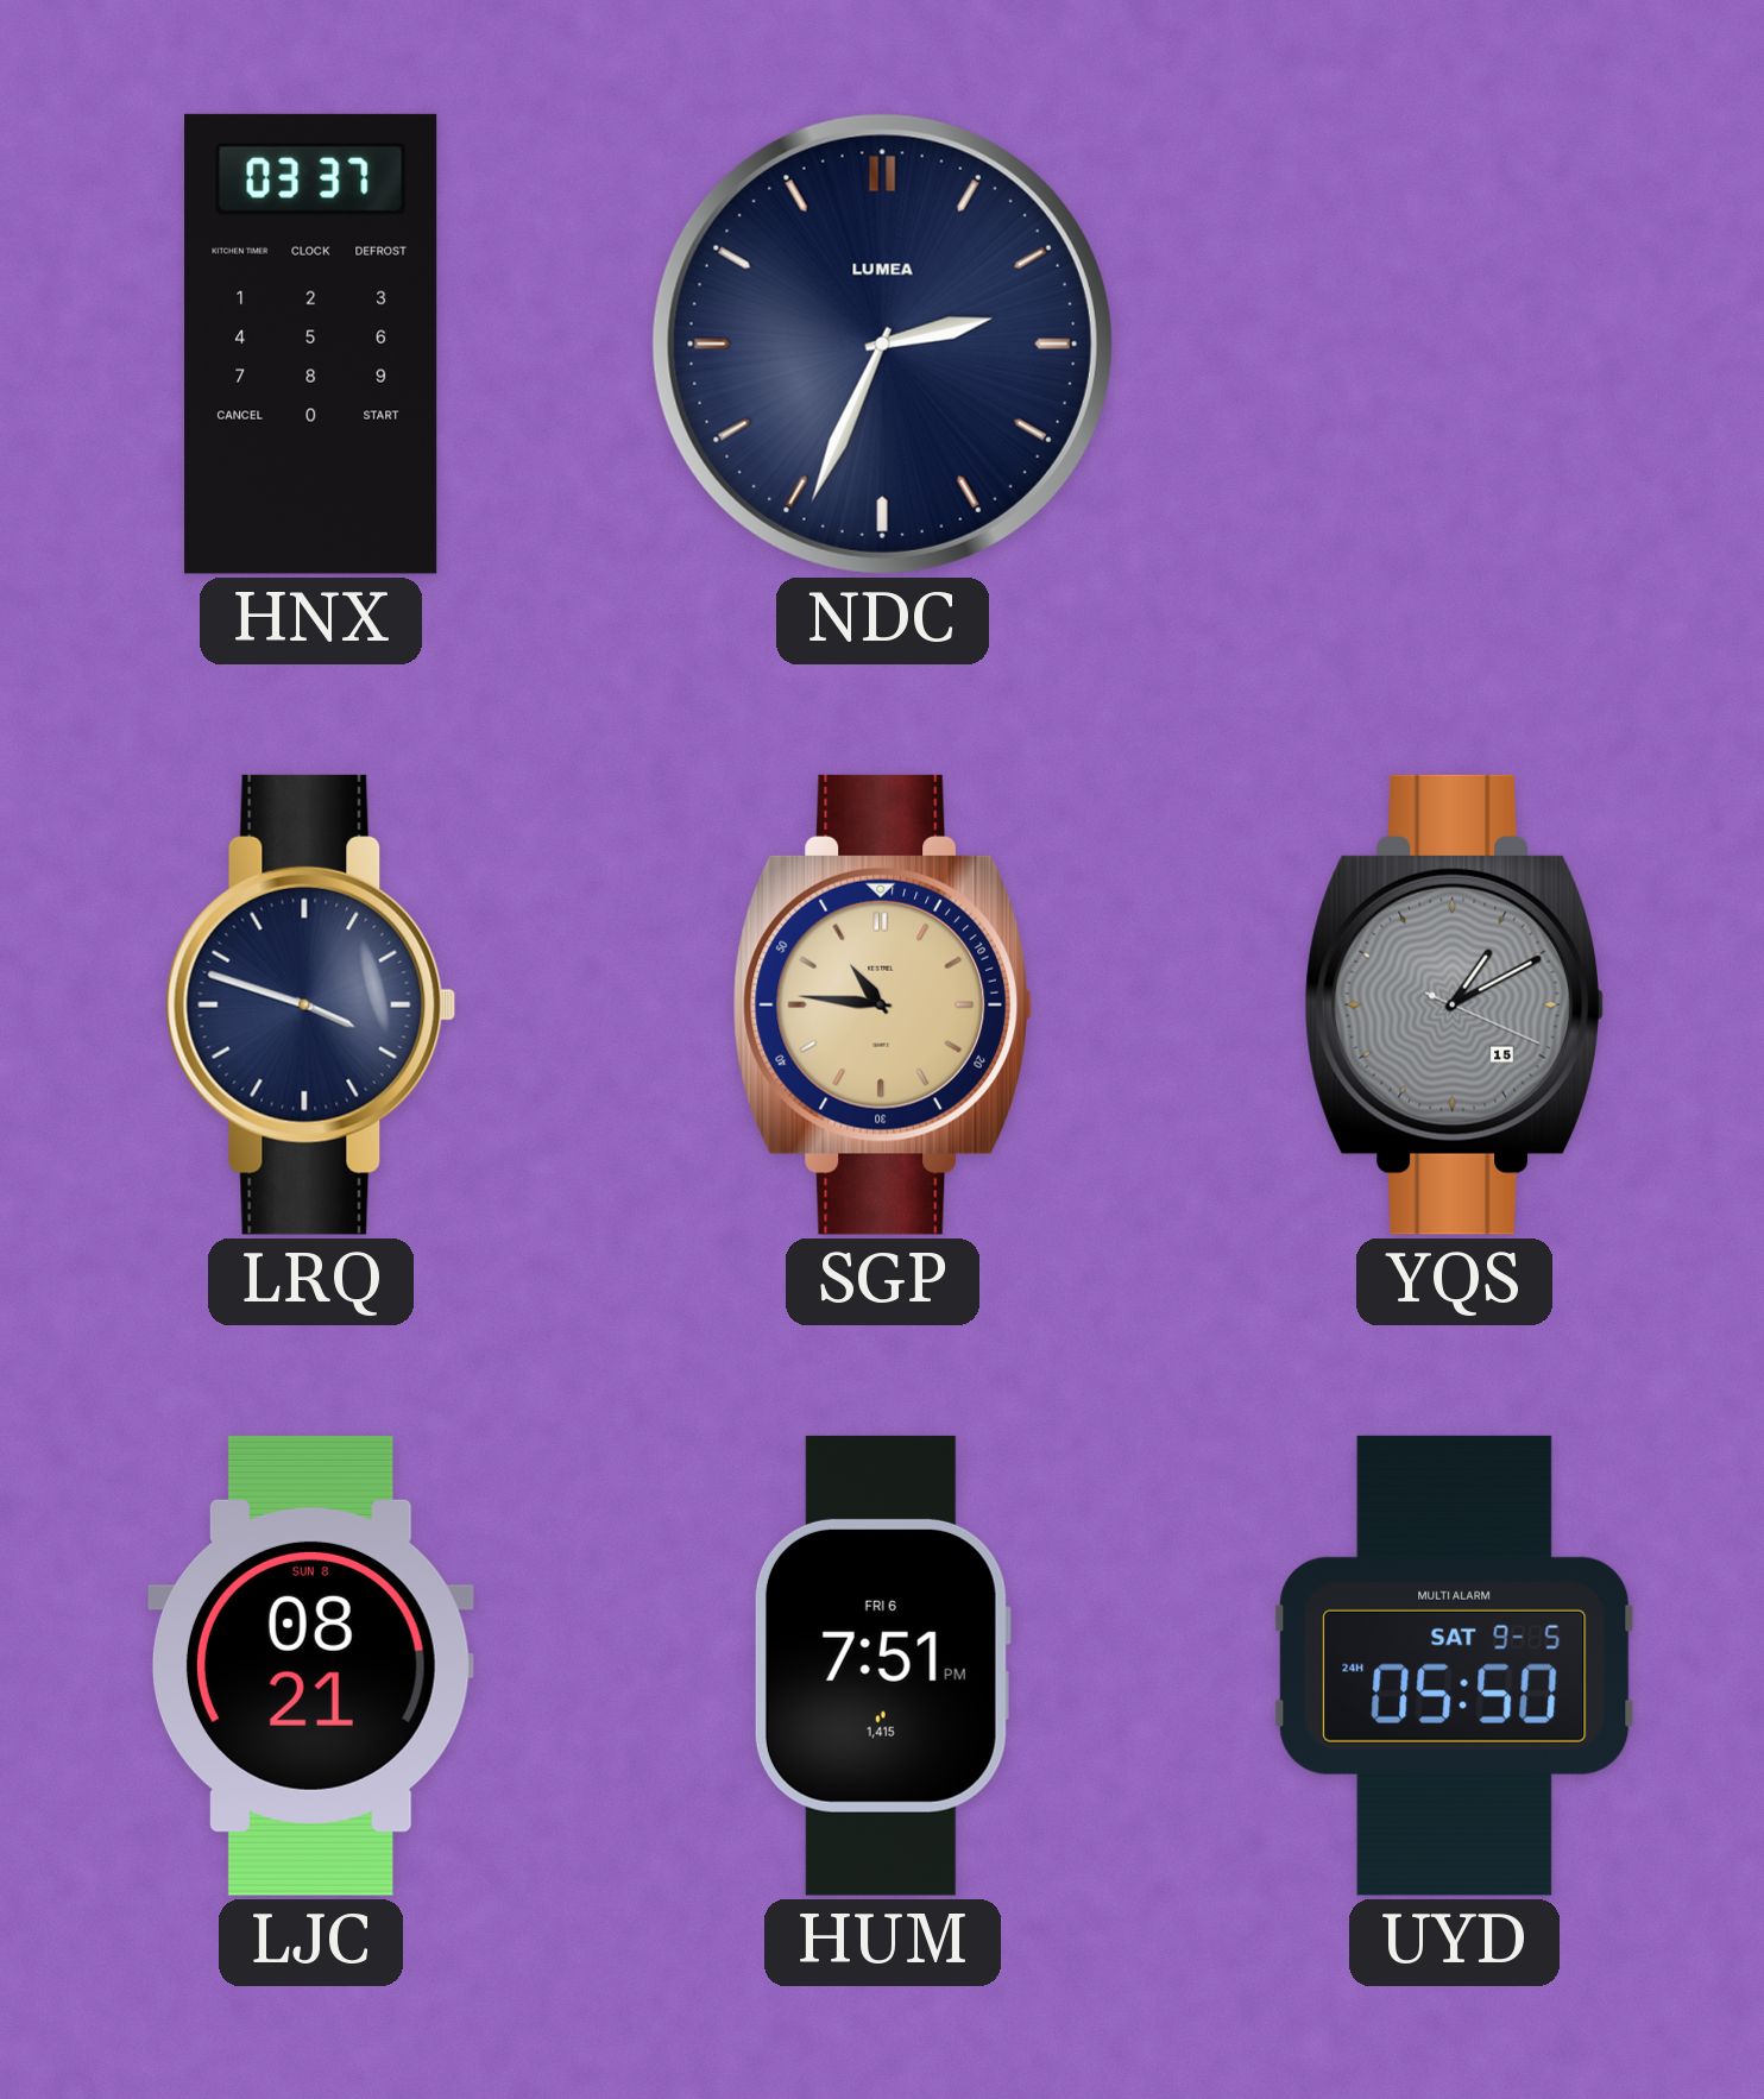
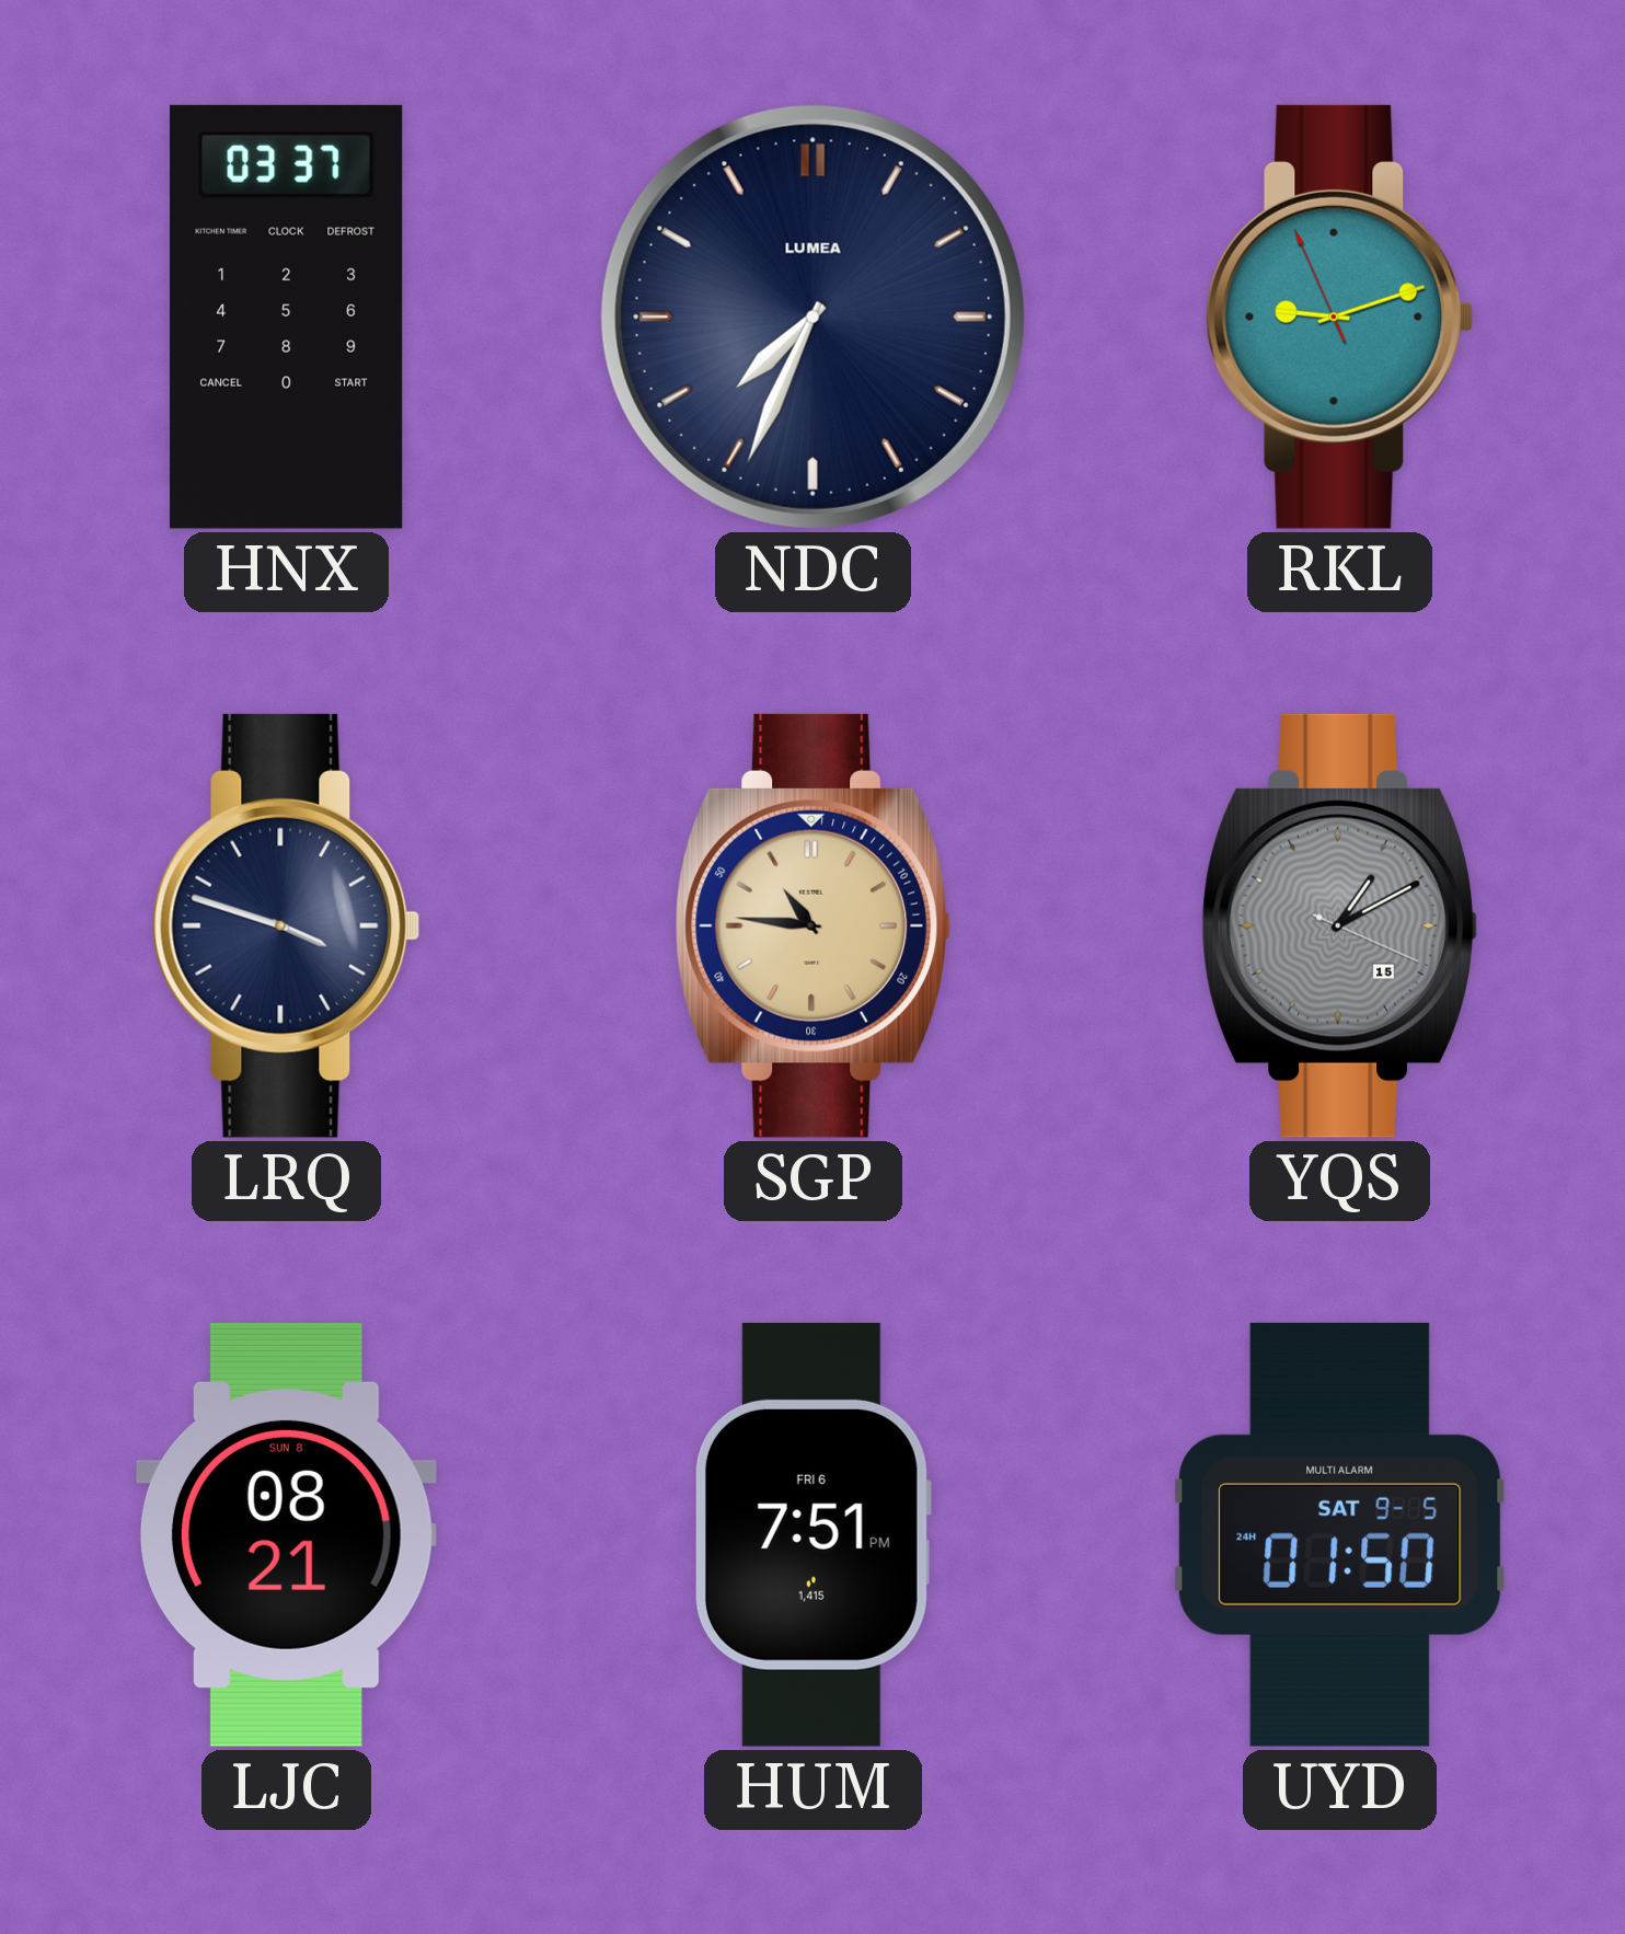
NDC: 2:34 -> 7:34
RKL: none -> 9:11
UYD: 05:50 -> 01:50
